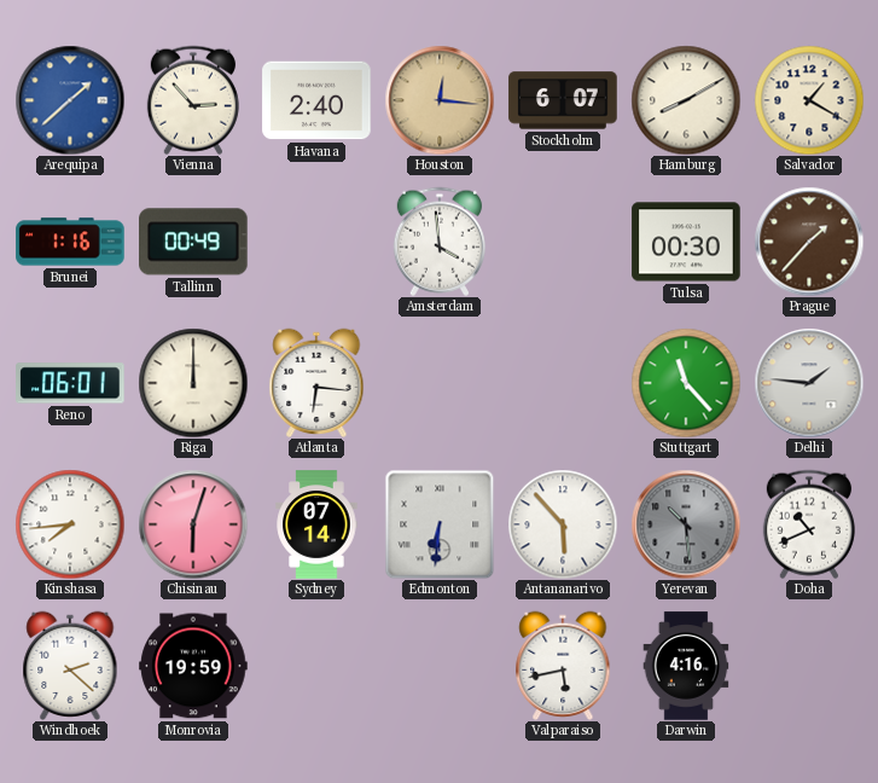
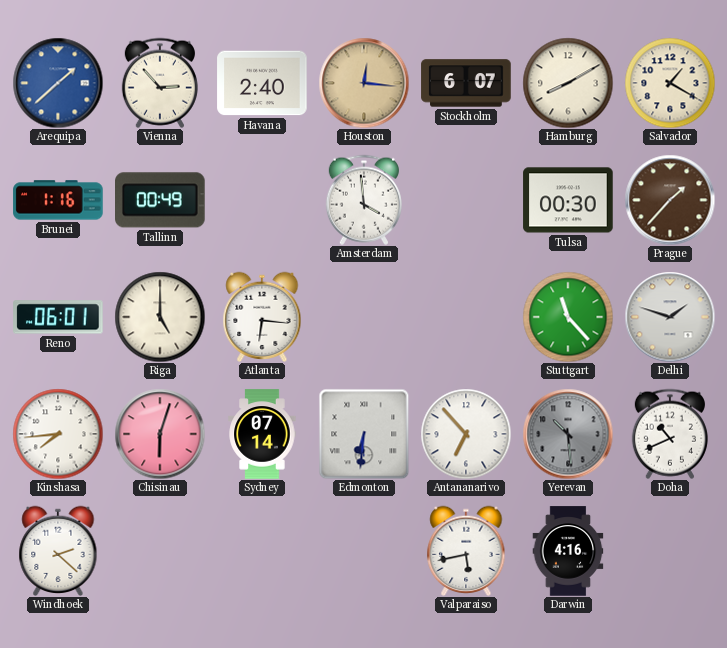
Riga: 12:00 -> 5:00
Delhi: 1:46 -> 1:48
Antananarivo: 5:53 -> 6:53
Monrovia: 19:59 -> none
